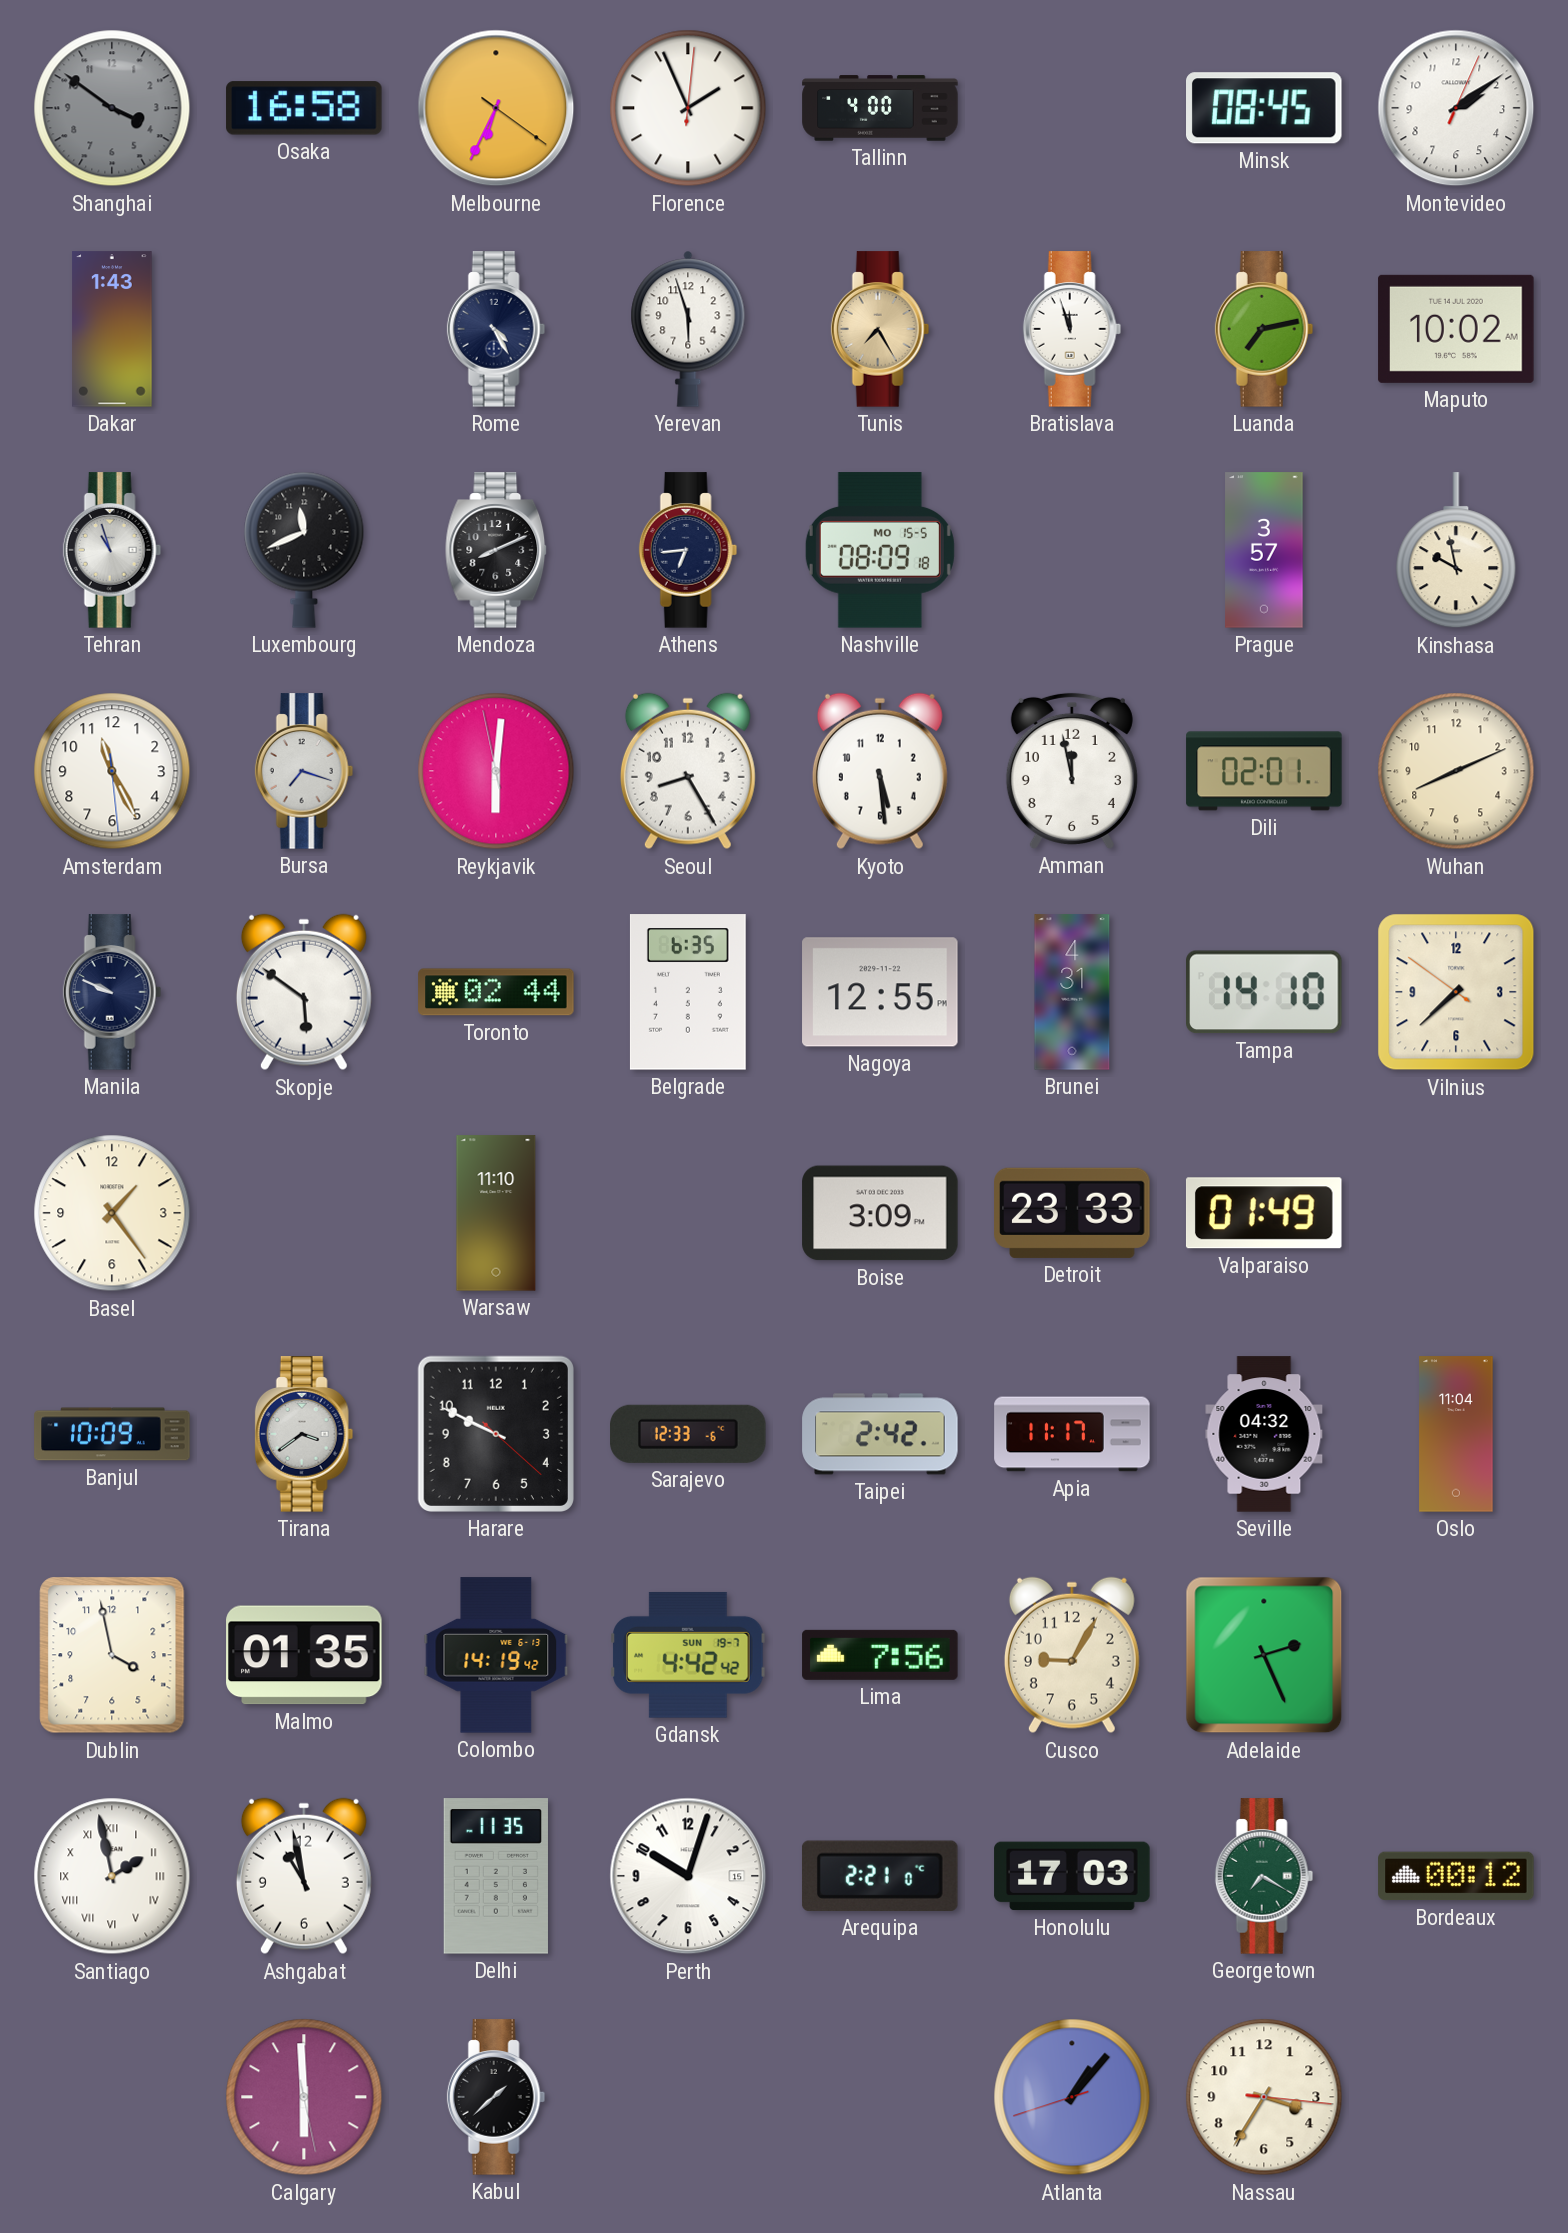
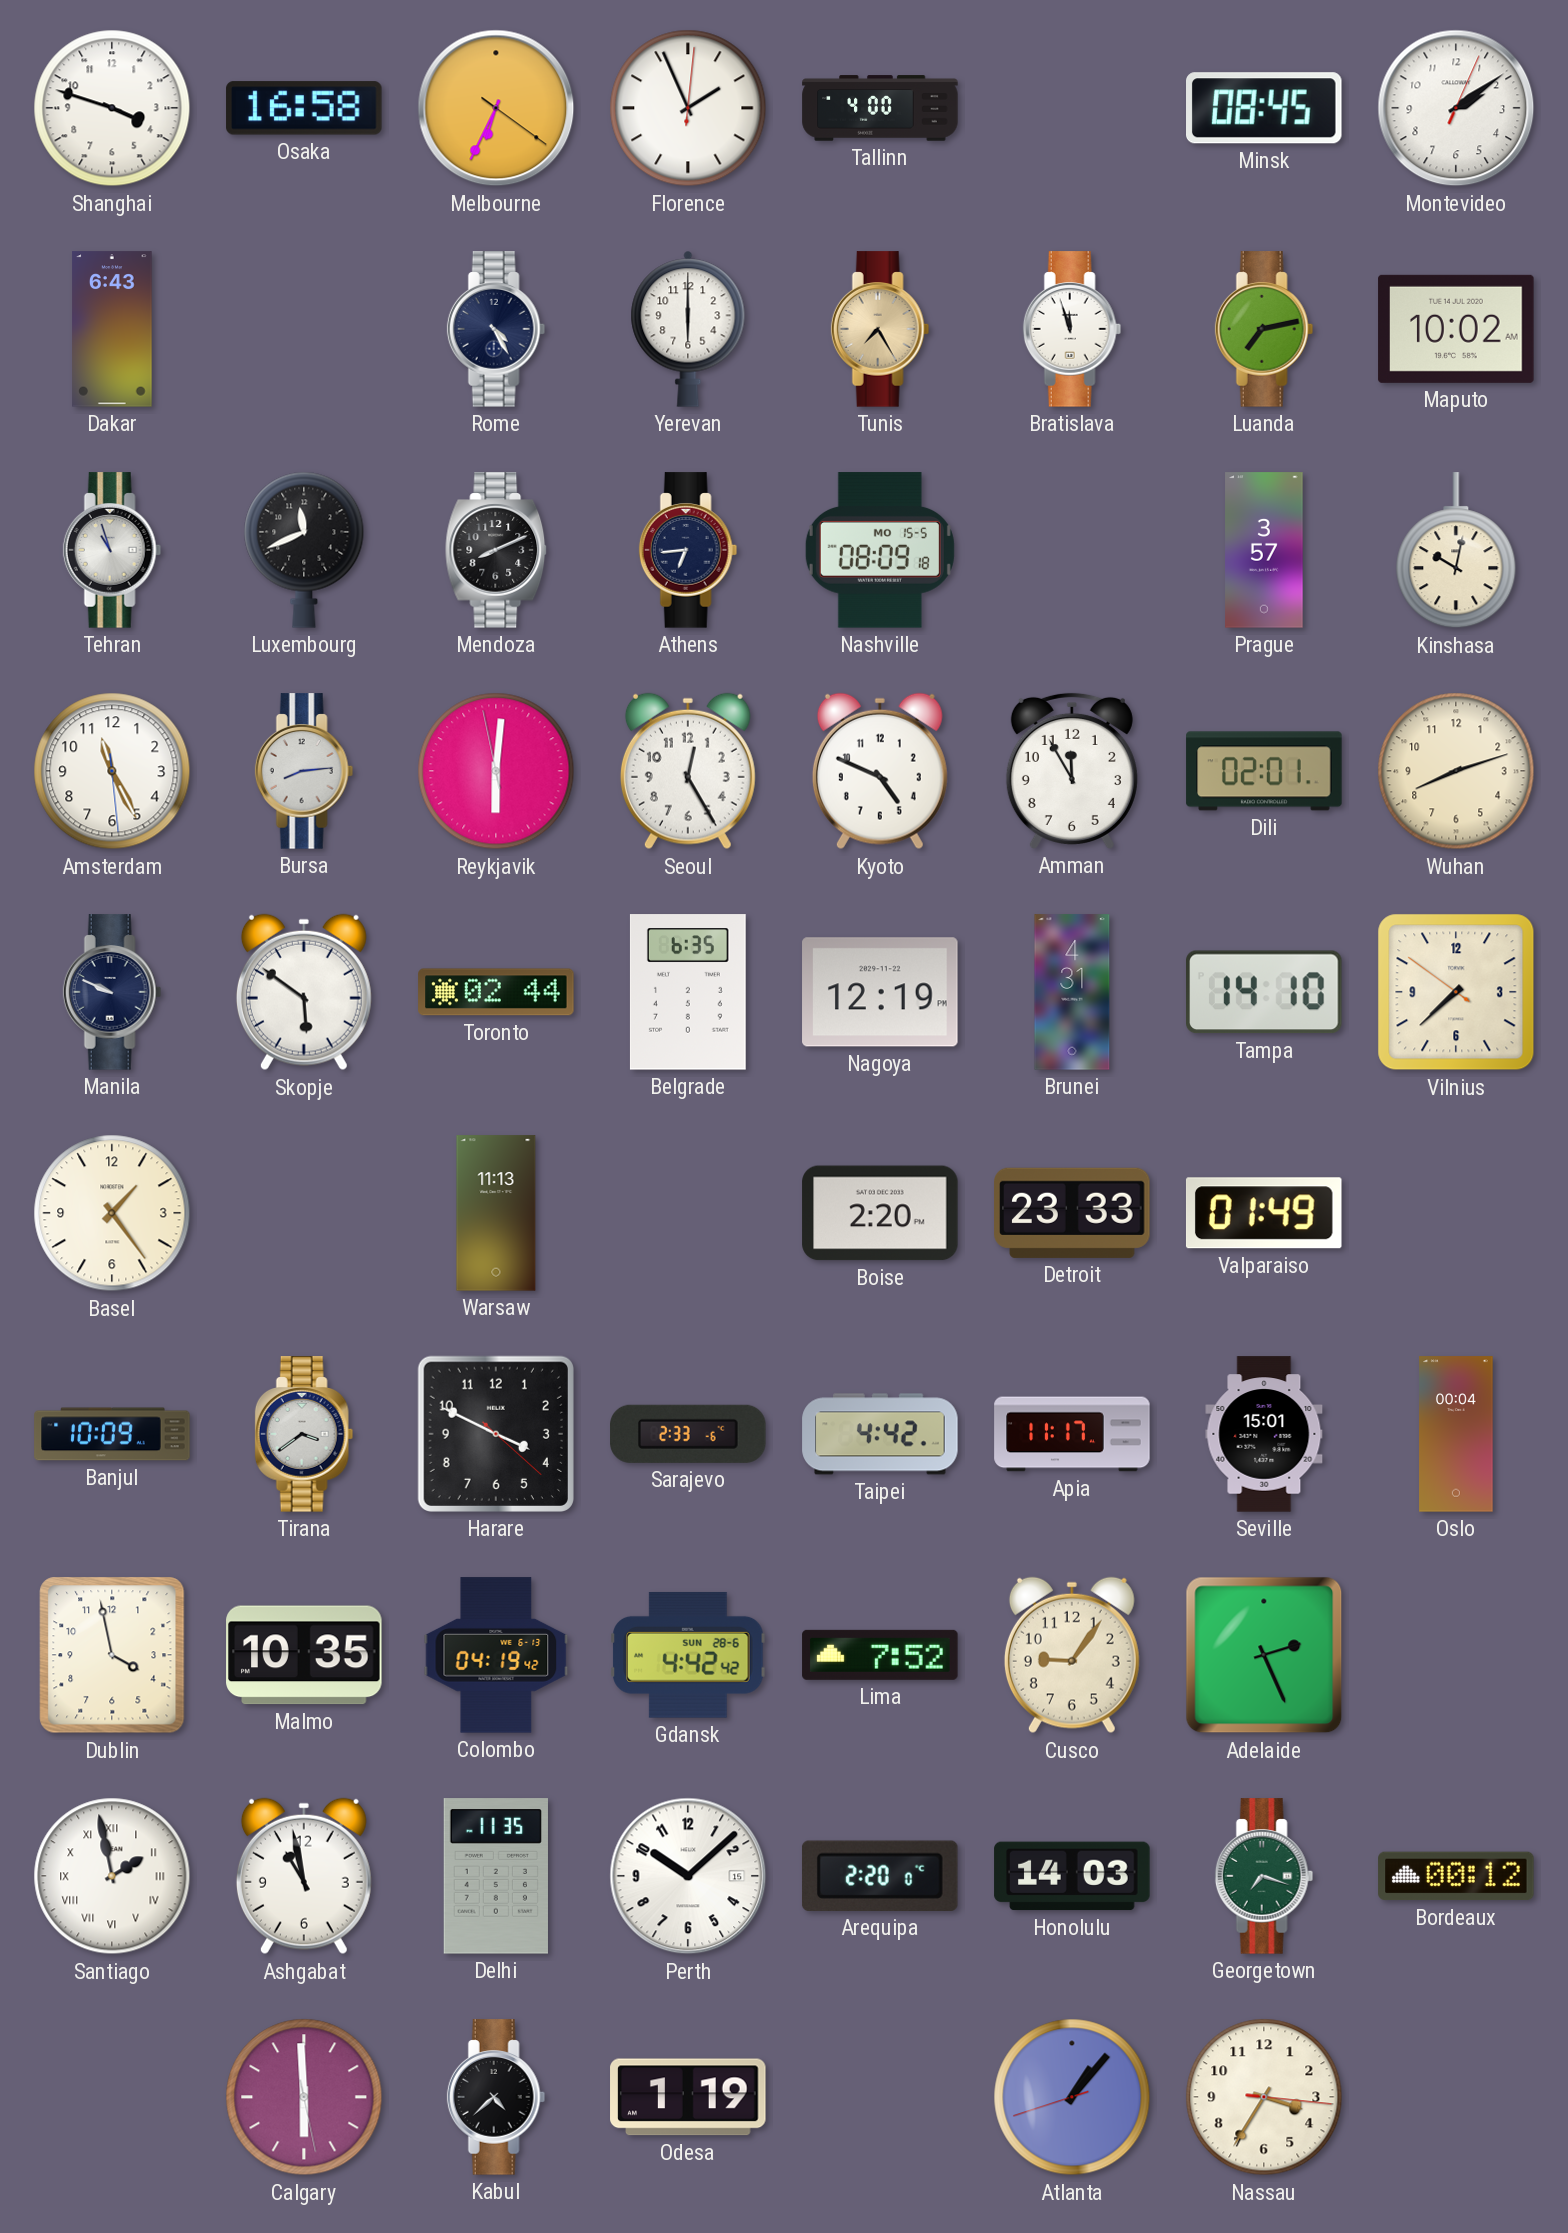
Shanghai: 3:51 -> 3:48
Shanghai dial: grey -> white
Dakar: 1:43 -> 6:43
Yerevan: 5:57 -> 6:00
Kinshasa: 9:58 -> 10:02
Bursa: 7:18 -> 8:14
Seoul: 8:25 -> 12:25
Kyoto: 5:29 -> 4:49
Amman: 11:58 -> 11:55
Wuhan: 8:11 -> 8:12
Nagoya: 12:55 -> 12:19
Warsaw: 11:10 -> 11:13
Boise: 3:09 -> 2:20
Harare: 9:49 -> 3:49
Sarajevo: 12:33 -> 2:33
Taipei: 2:42 -> 4:42
Seville: 04:32 -> 15:01
Oslo: 11:04 -> 00:04
Malmo: 01:35 -> 10:35
Colombo: 14:19 -> 04:19
Gdansk date: SUN 19-7 -> SUN 28-6
Lima: 7:56 -> 7:52
Cusco: 9:05 -> 9:06
Perth: 10:03 -> 10:08
Arequipa: 2:21 -> 2:20
Honolulu: 17:03 -> 14:03
Georgetown: 7:20 -> 7:18
Kabul: 1:38 -> 4:38
Odesa: none -> 1:19
